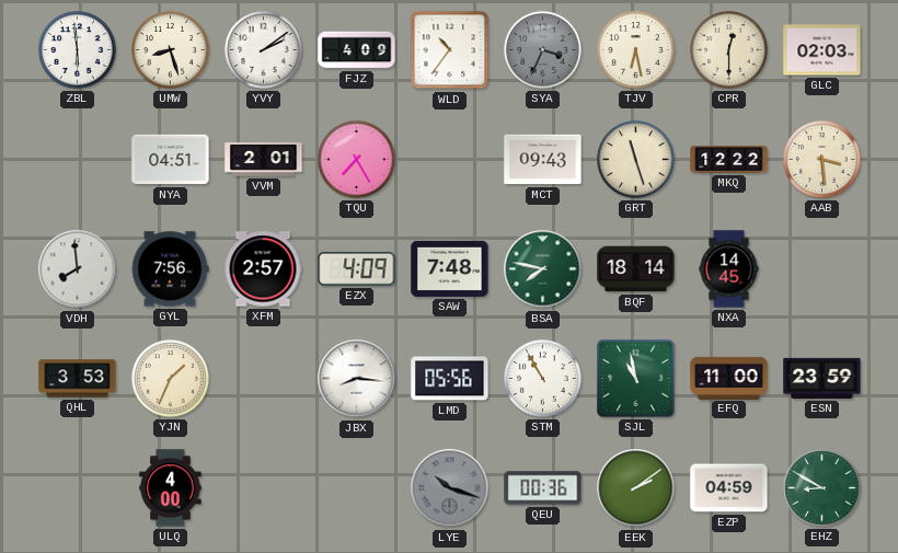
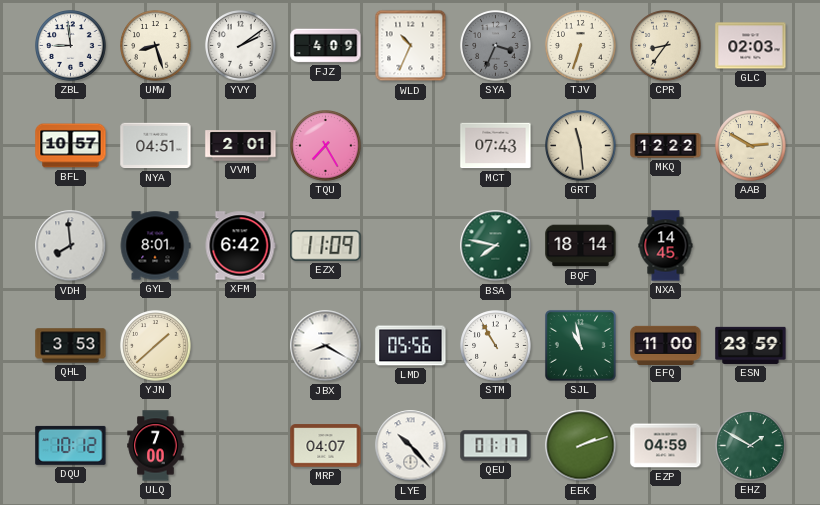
ZBL: 5:59 -> 8:59
WLD: 10:36 -> 10:34
TJV: 6:28 -> 6:33
CPR: 12:30 -> 8:36
BFL: none -> 10:57
MCT: 09:43 -> 07:43
GRT: 11:27 -> 11:29
AAB: 3:29 -> 2:50
GYL: 7:56 -> 8:01
XFM: 2:57 -> 6:42
EZX: 4:09 -> 11:09
SAW: 7:48 -> none
YJN: 1:34 -> 1:38
JBX: 8:16 -> 8:20
DQU: none -> 10:12
ULQ: 4:00 -> 7:00
MRP: none -> 04:07
LYE: 10:18 -> 10:23
LYE dial: grey -> white
QEU: 00:36 -> 01:17
EEK: 2:09 -> 2:12
EHZ: 8:50 -> 1:50
